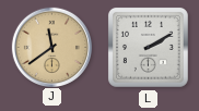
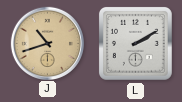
J: 11:39 -> 10:42
